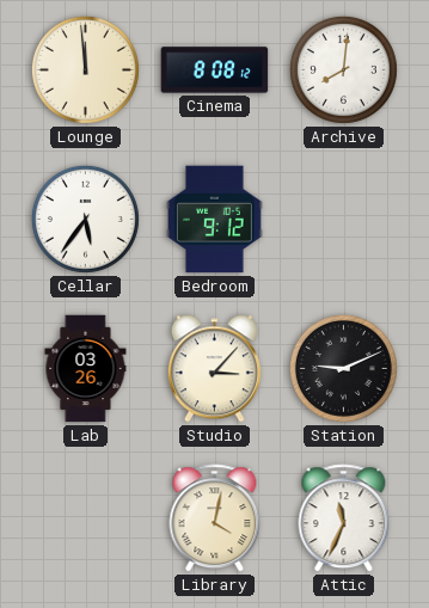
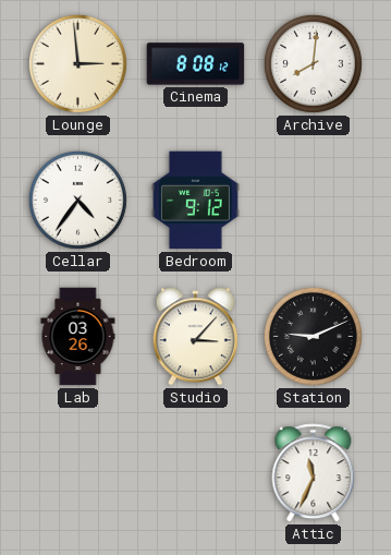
Lounge: 11:59 -> 2:59
Cellar: 5:36 -> 4:36
Library: 4:02 -> none
